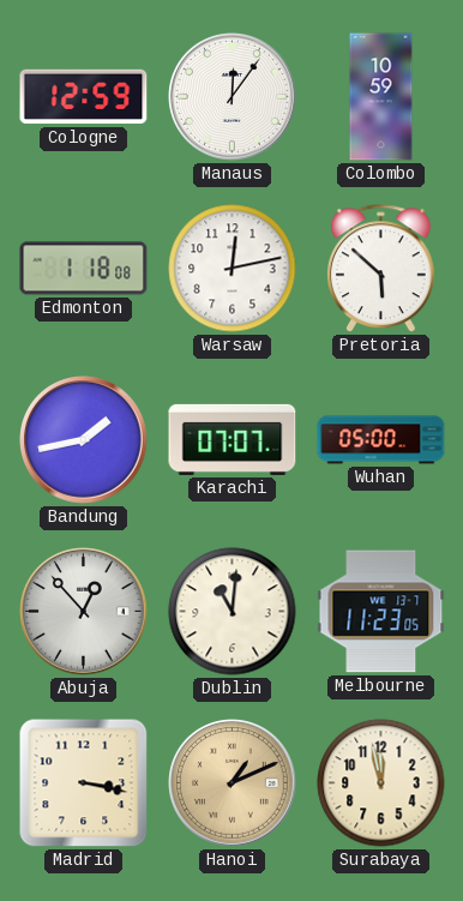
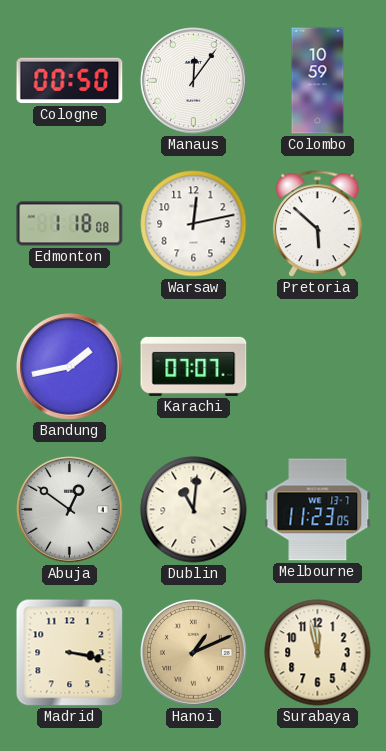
Cologne: 12:59 -> 00:50
Wuhan: 05:00 -> none
Abuja: 12:53 -> 12:51
